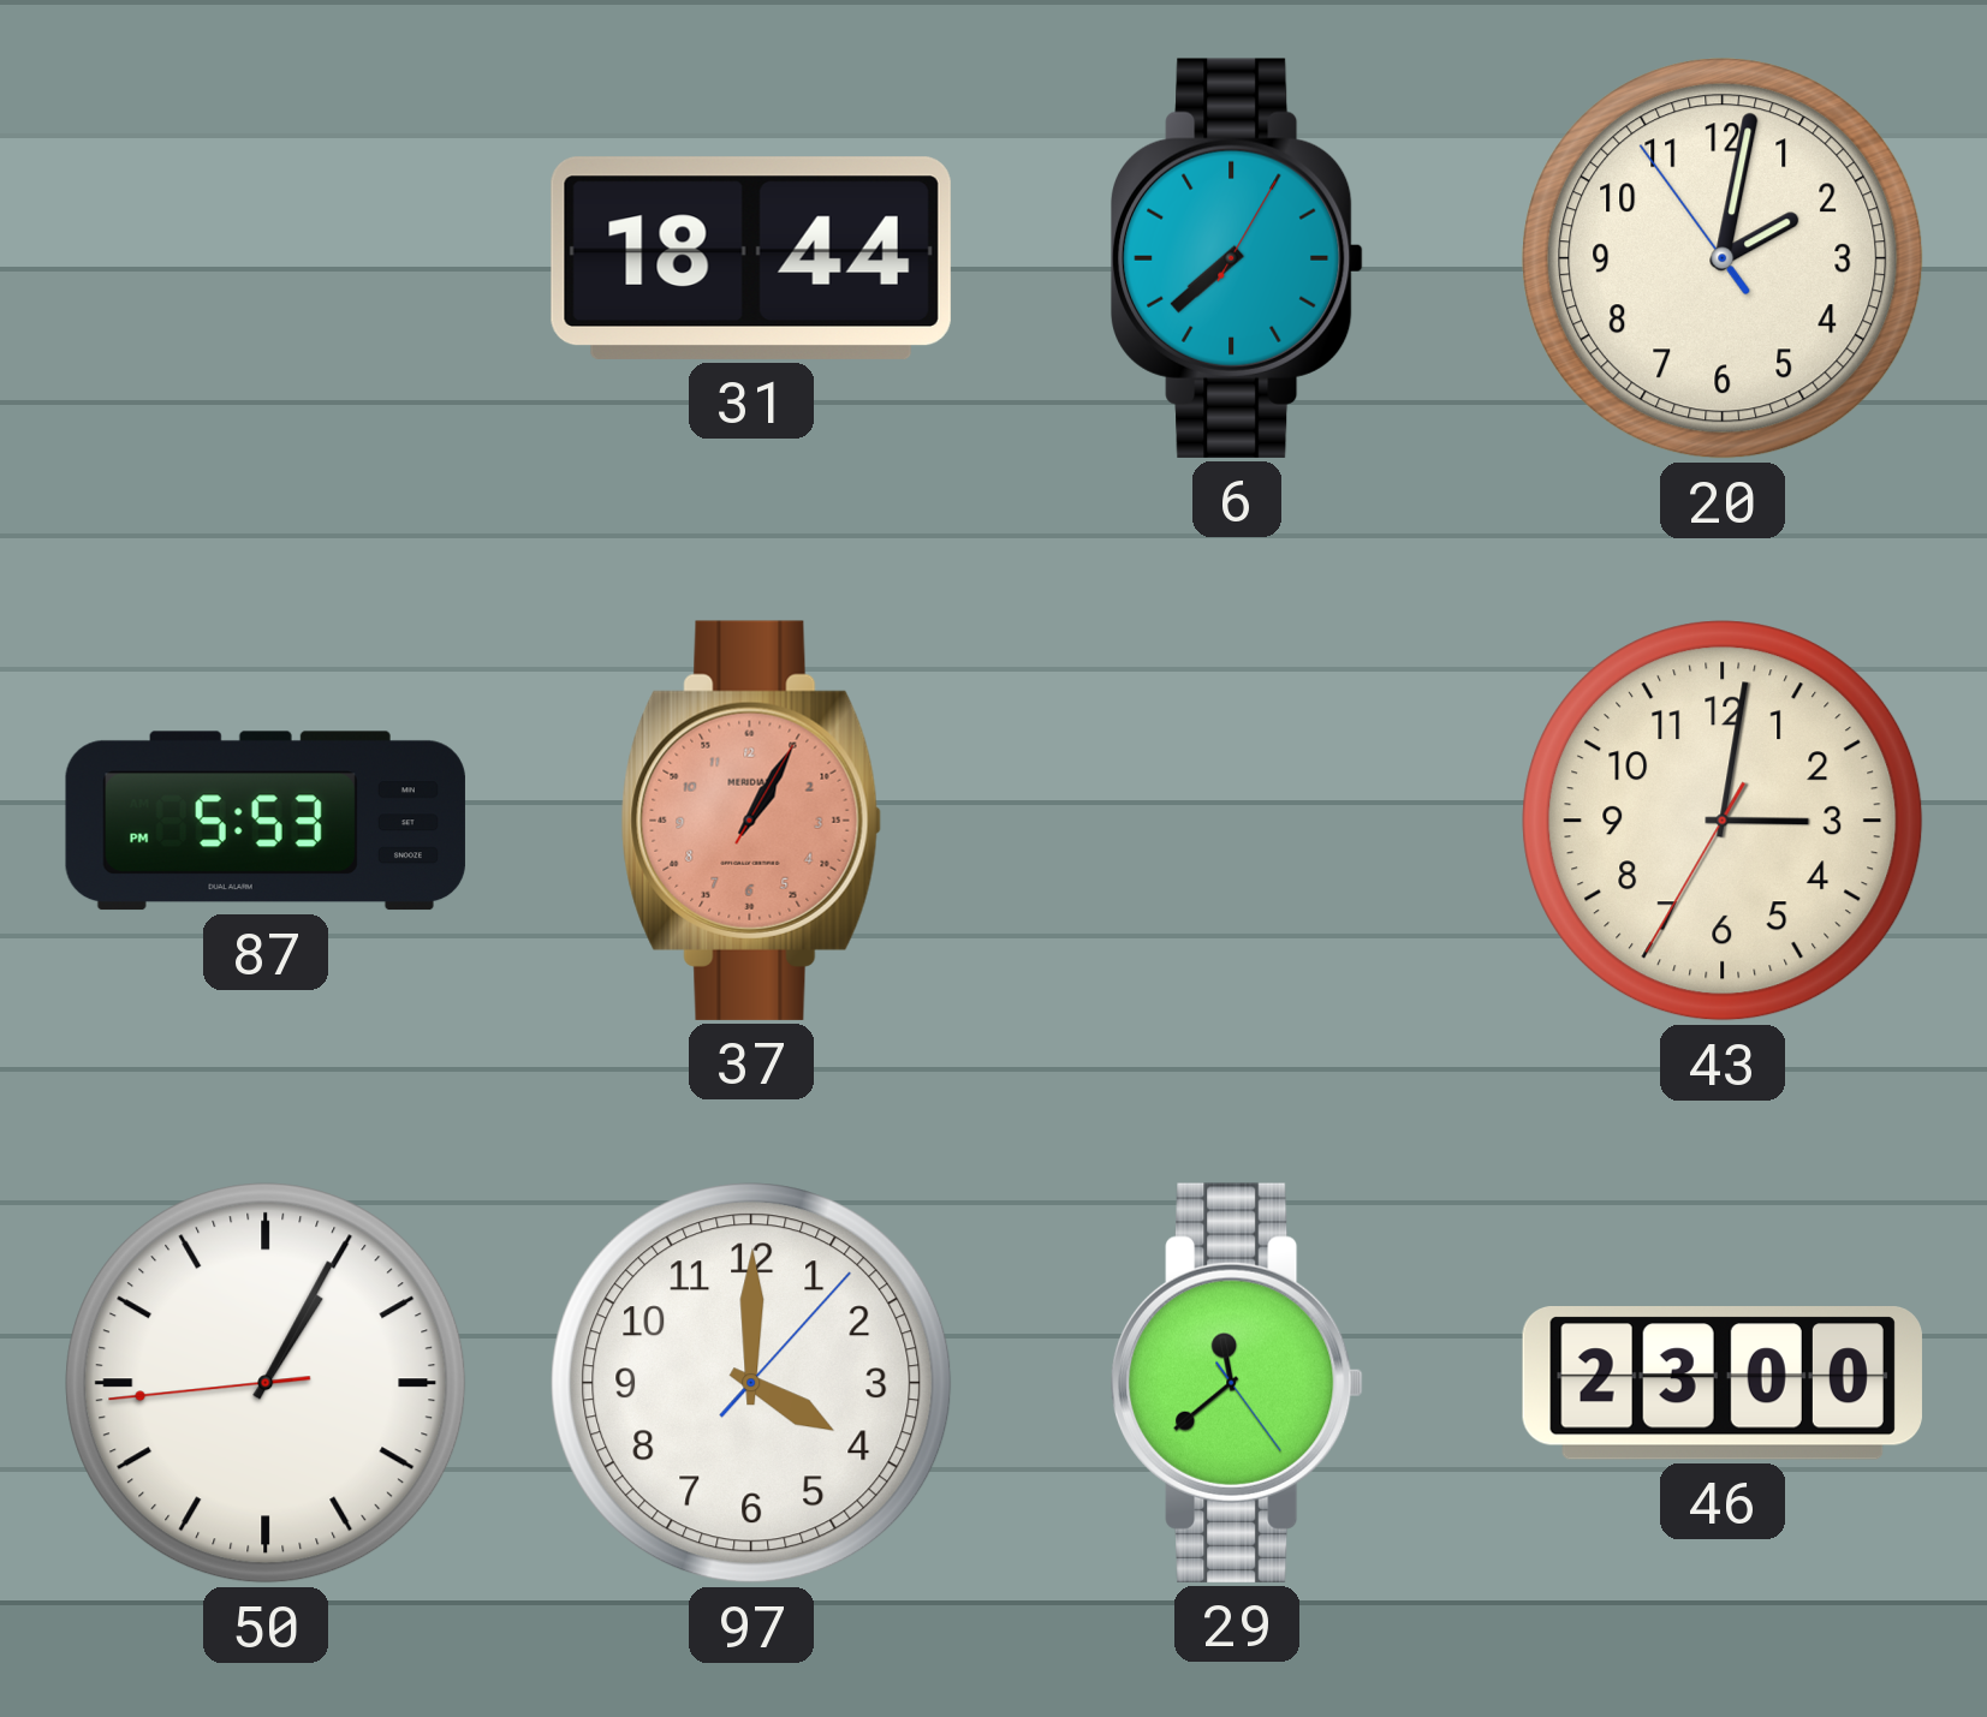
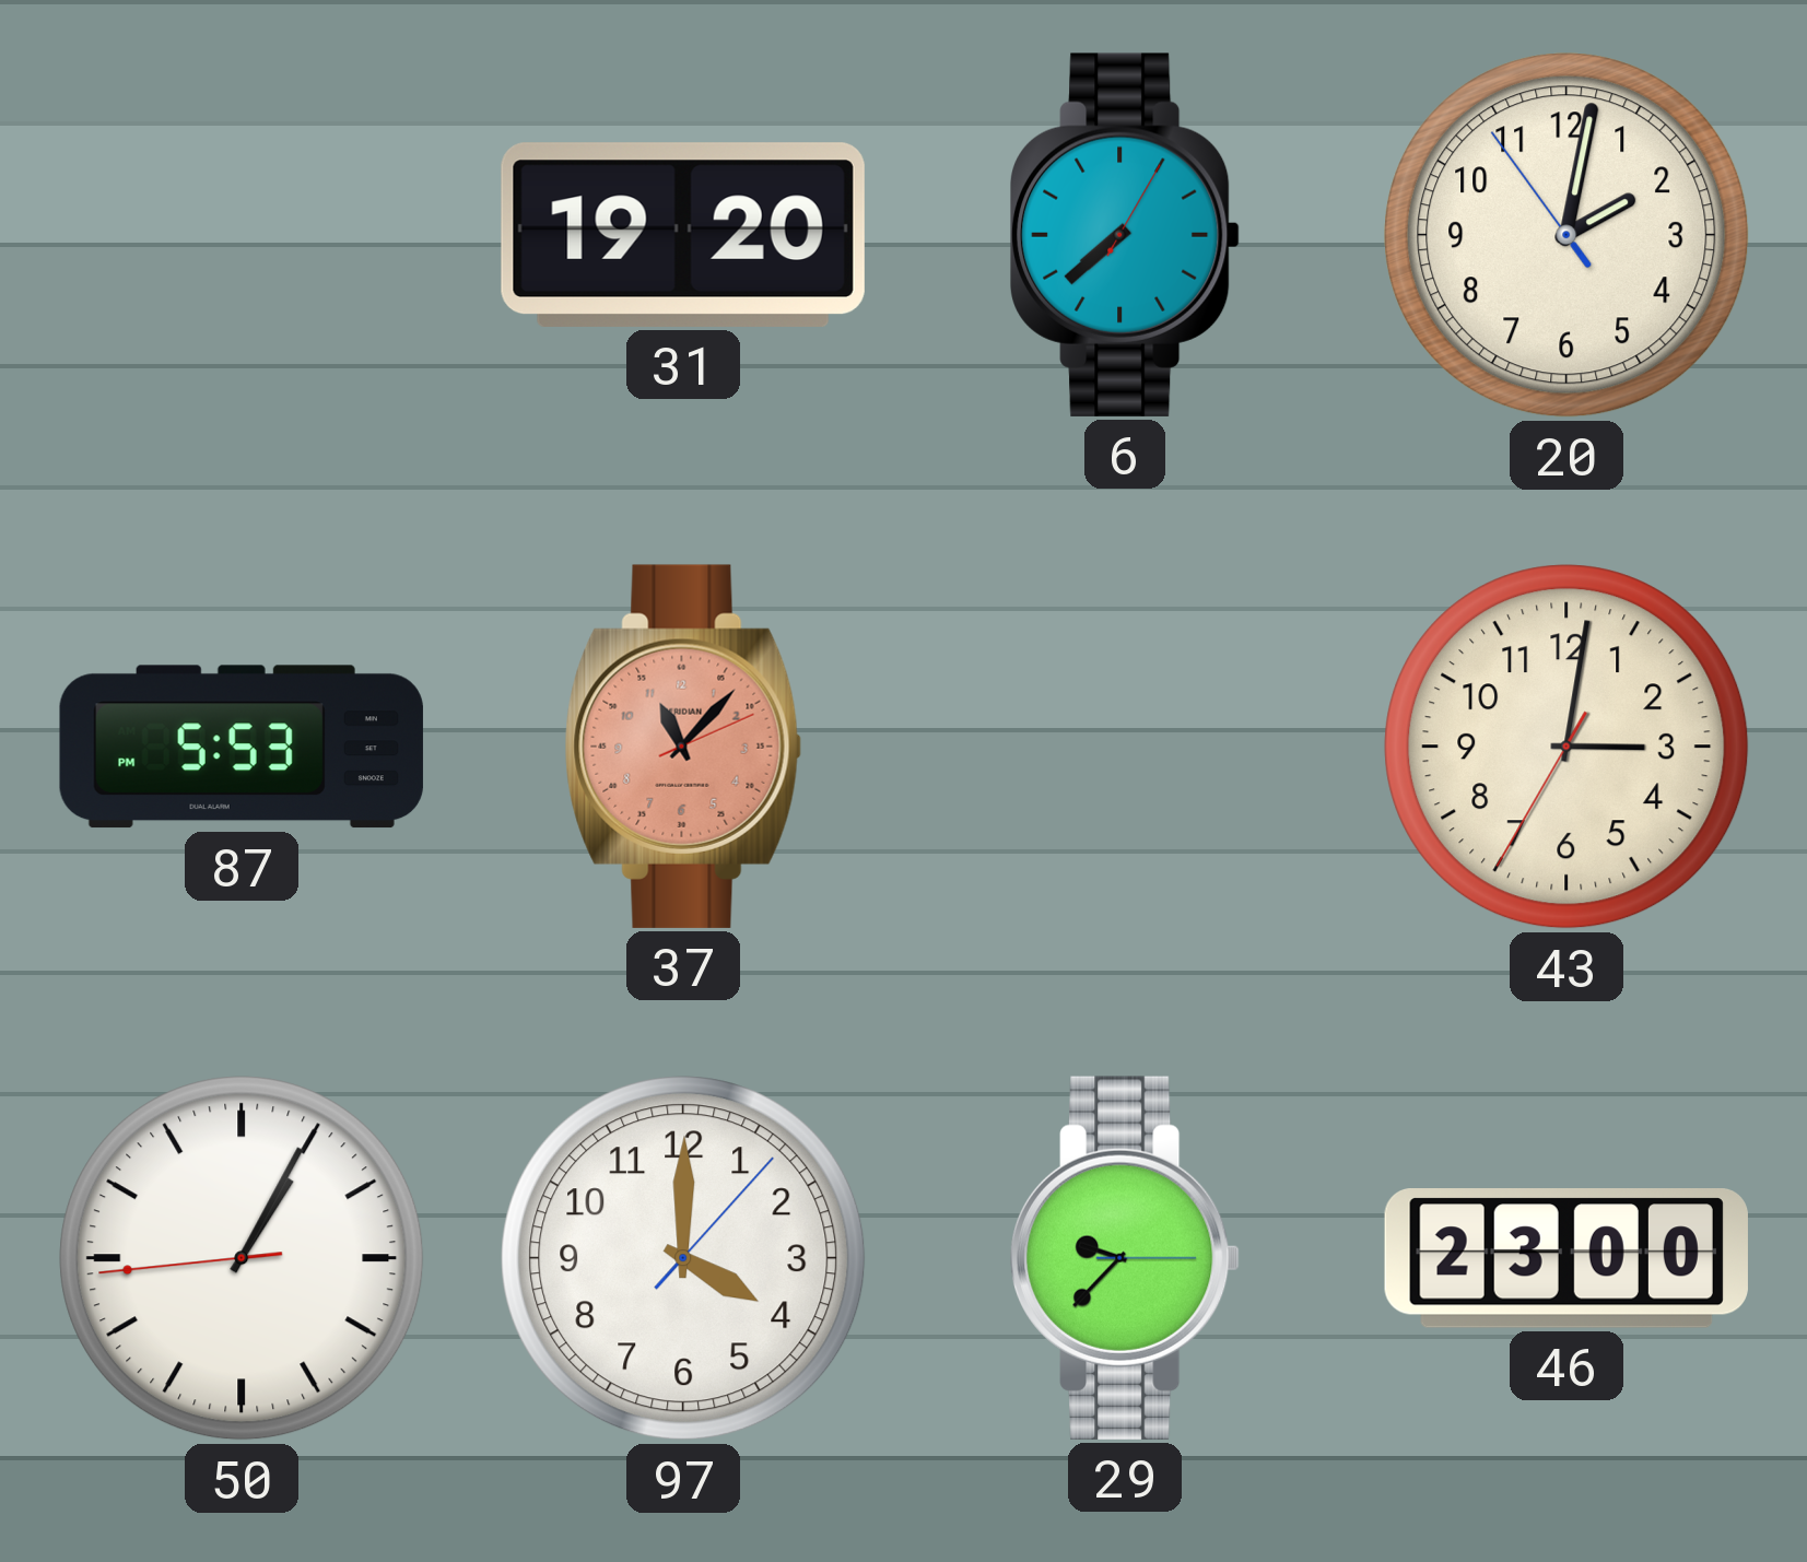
31: 18:44 -> 19:20
37: 1:05 -> 11:07
29: 11:38 -> 9:37
